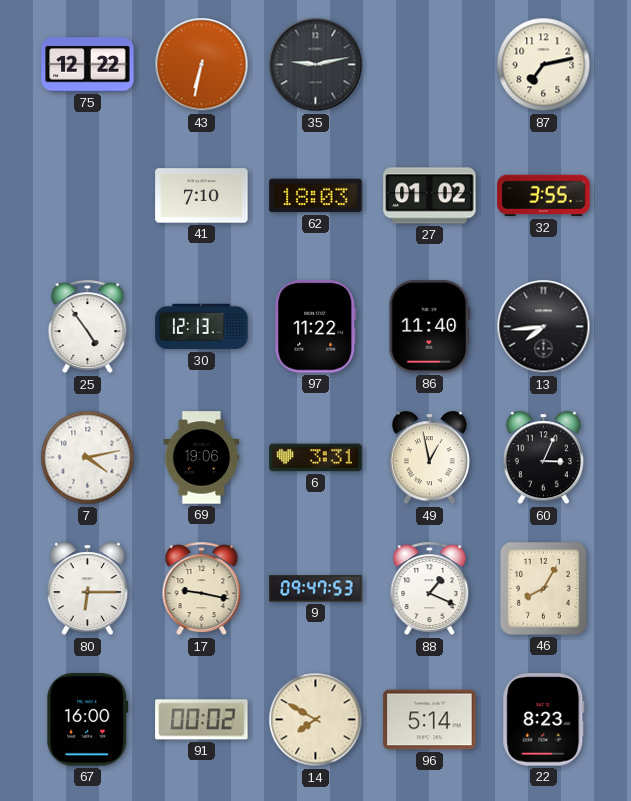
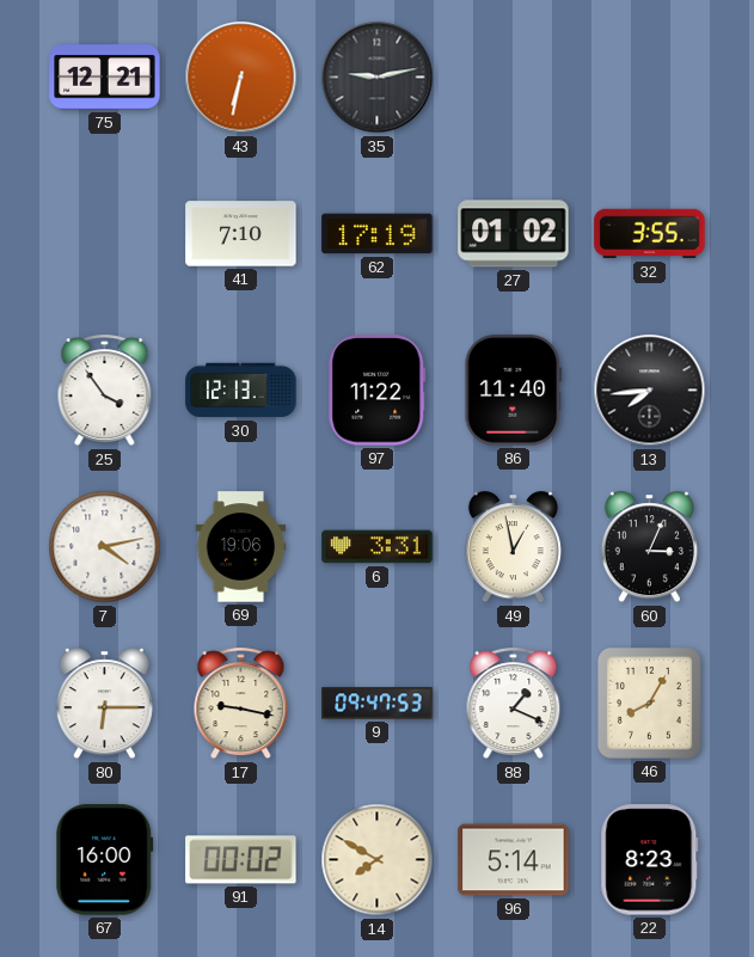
75: 12:22 -> 12:21
87: 7:13 -> none
62: 18:03 -> 17:19
25: 4:54 -> 3:54
